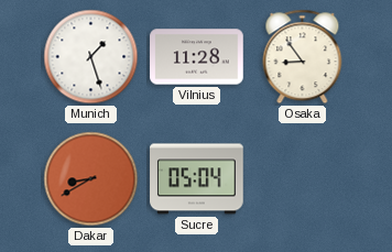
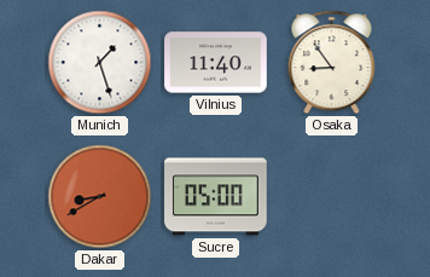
Vilnius: 11:28 -> 11:40
Sucre: 05:04 -> 05:00
